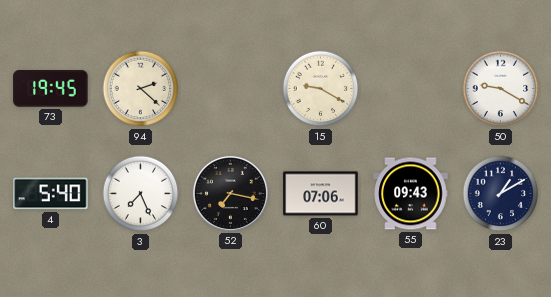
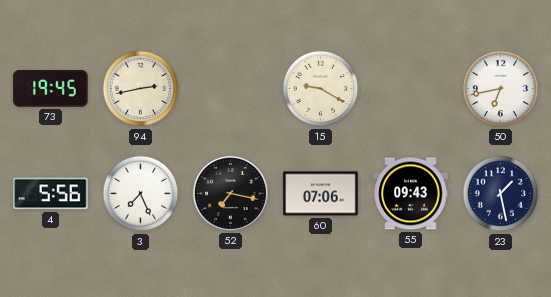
94: 2:22 -> 2:43
50: 9:20 -> 6:43
4: 5:40 -> 5:56
23: 1:10 -> 1:28
